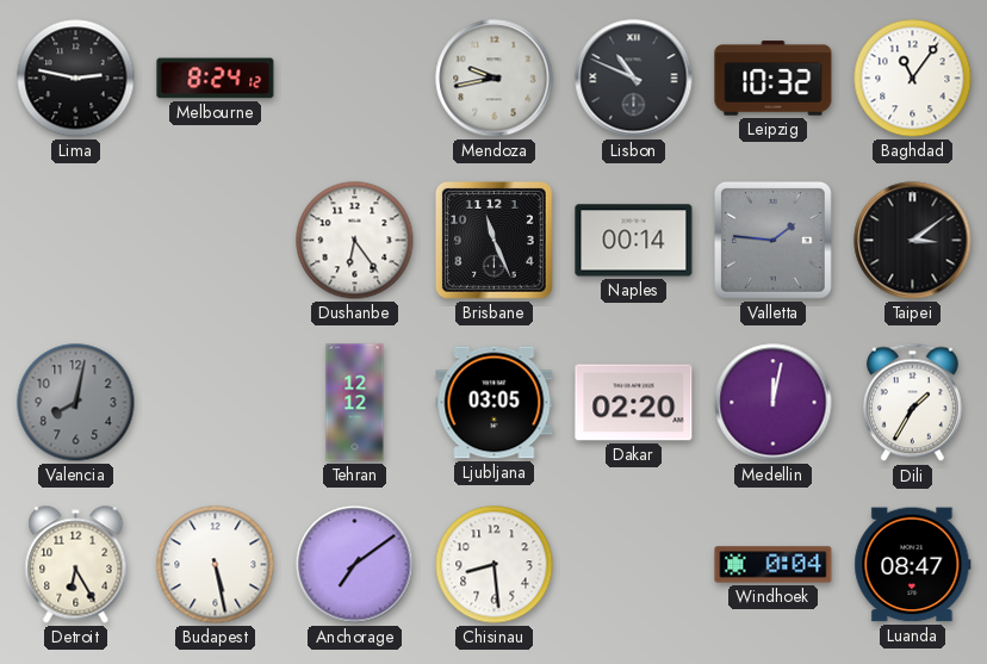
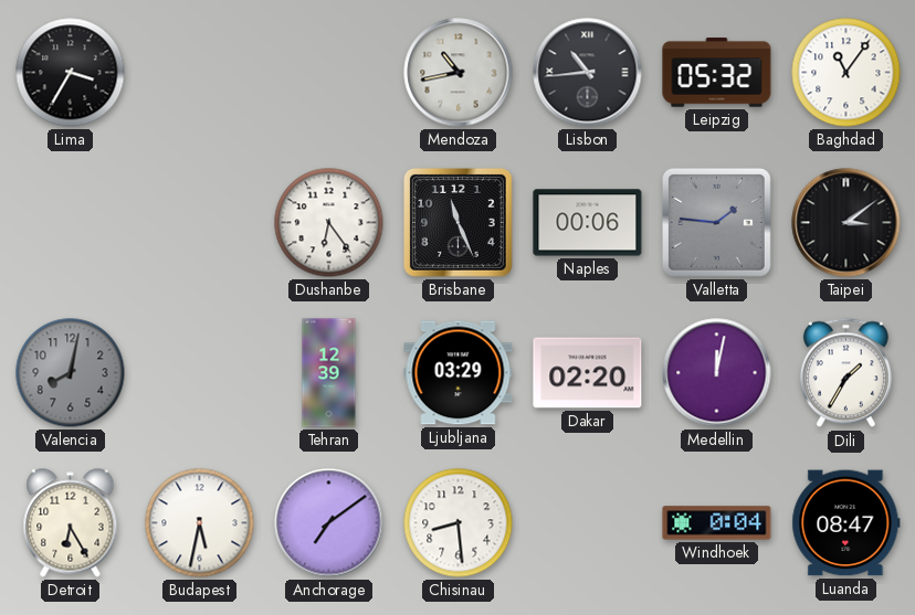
Lima: 2:47 -> 3:35
Melbourne: 8:24 -> none
Mendoza: 9:43 -> 10:43
Lisbon: 10:49 -> 10:44
Leipzig: 10:32 -> 05:32
Naples: 00:14 -> 00:06
Tehran: 12:12 -> 12:39
Ljubljana: 03:05 -> 03:29
Budapest: 5:28 -> 5:32
